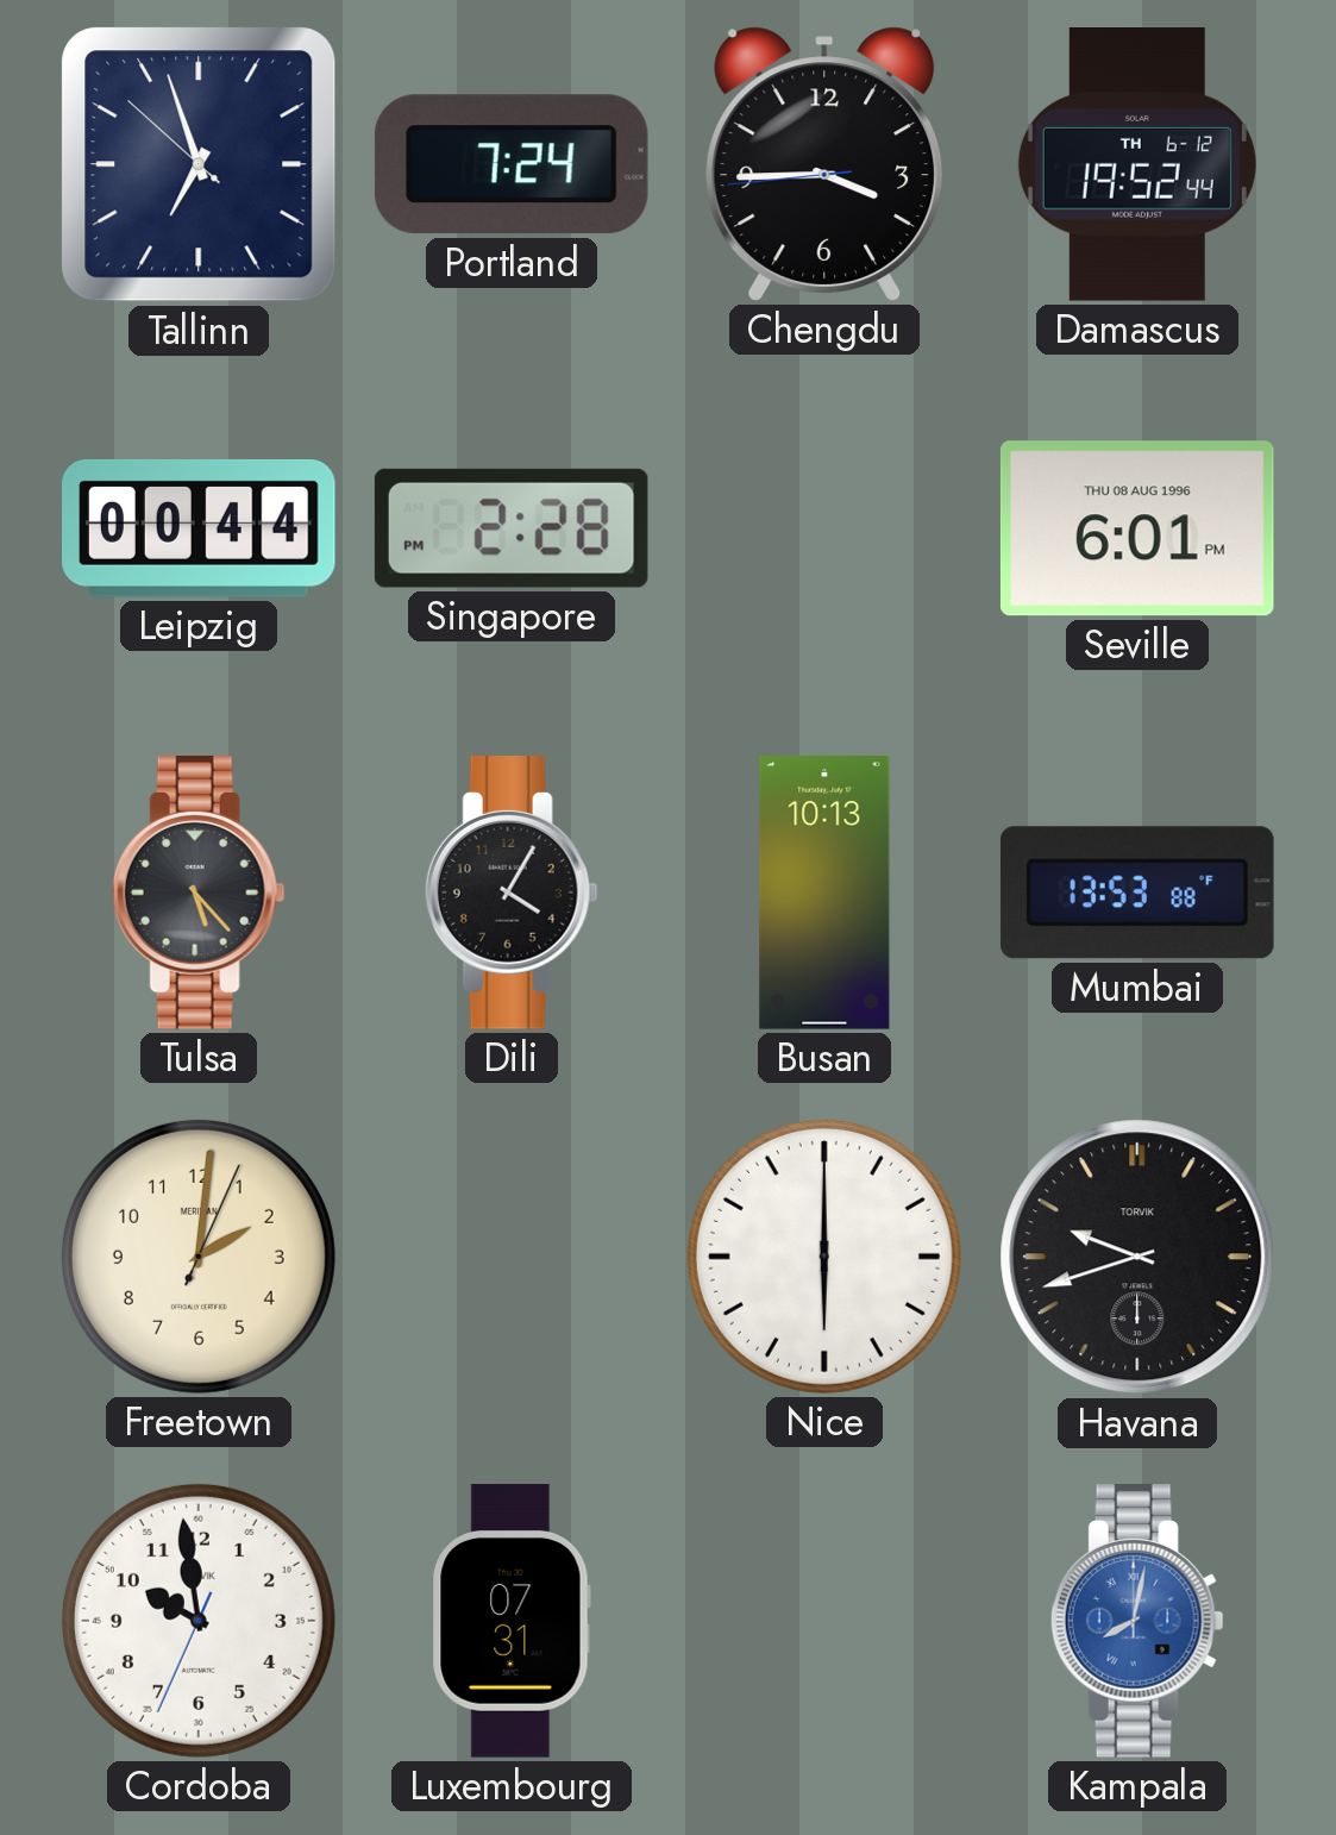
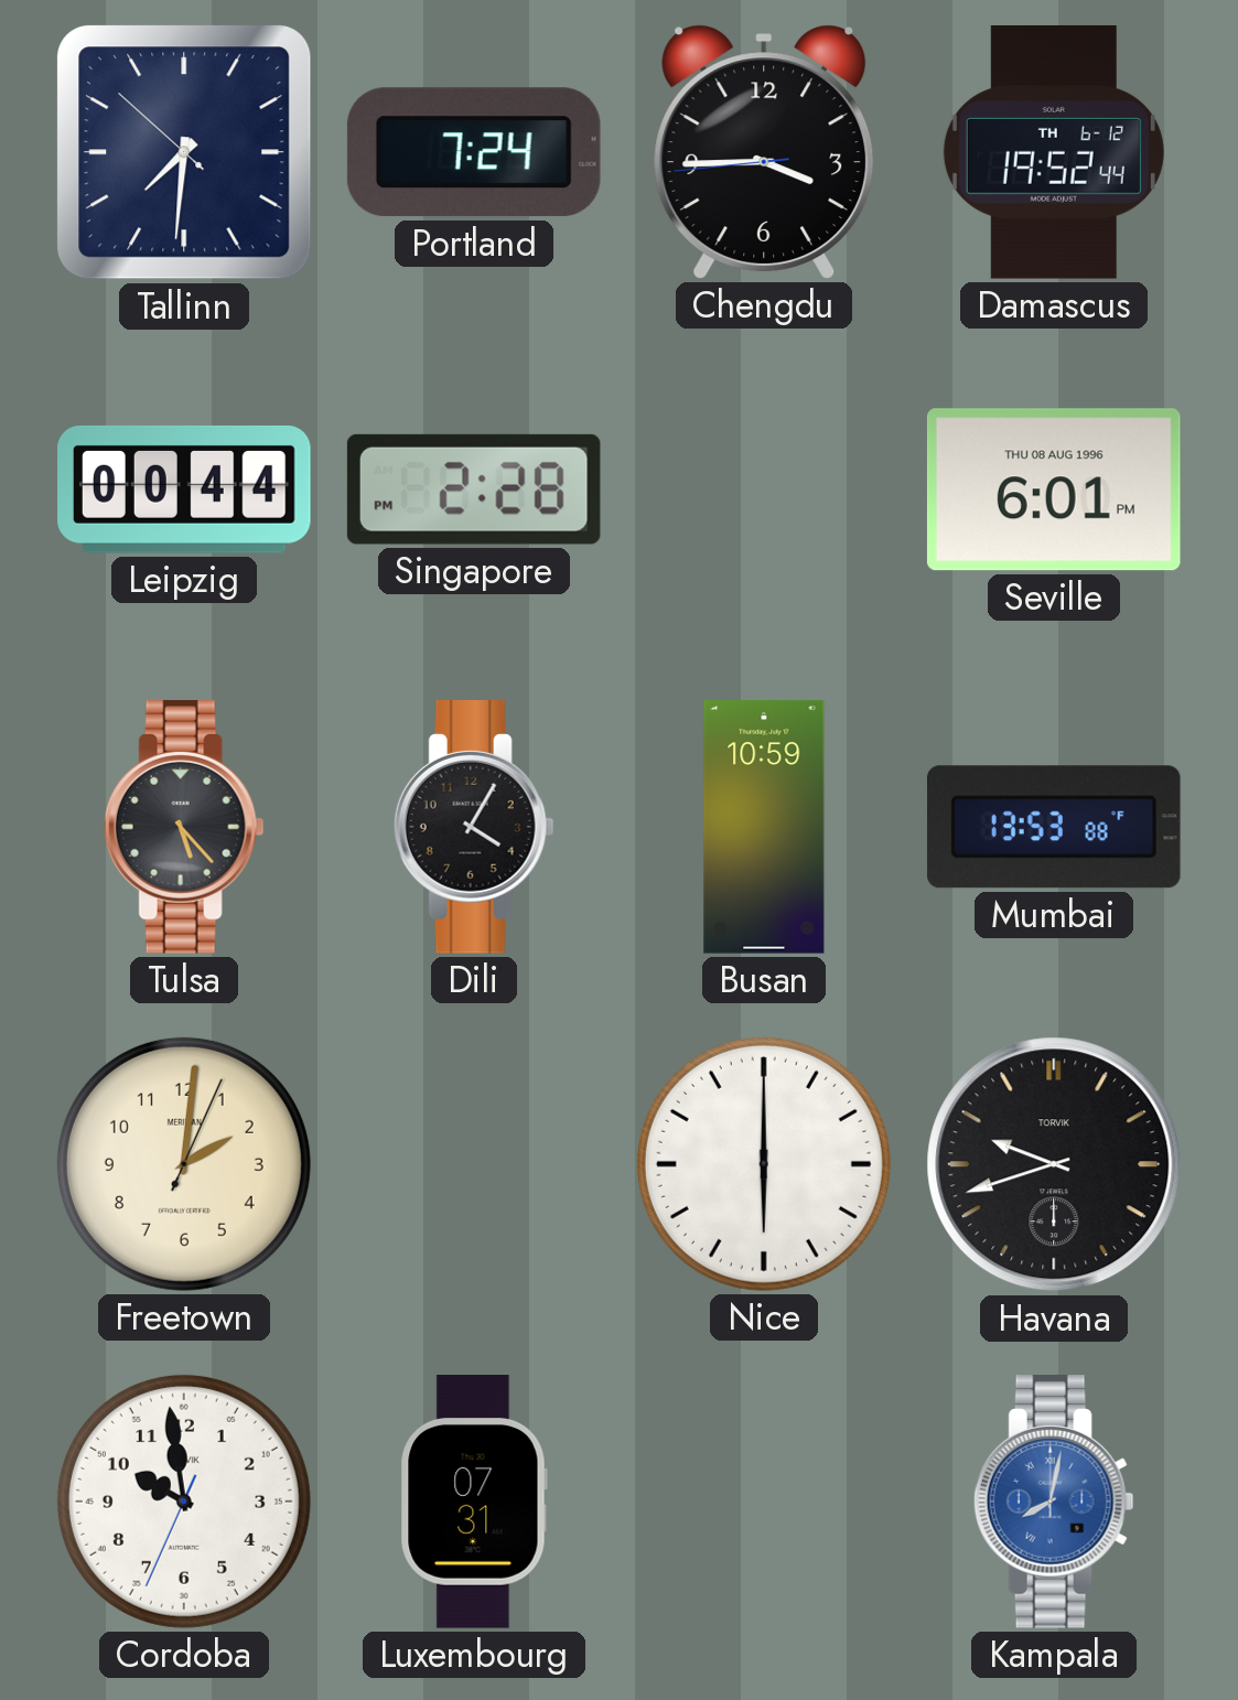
Tallinn: 6:56 -> 7:30
Busan: 10:13 -> 10:59
